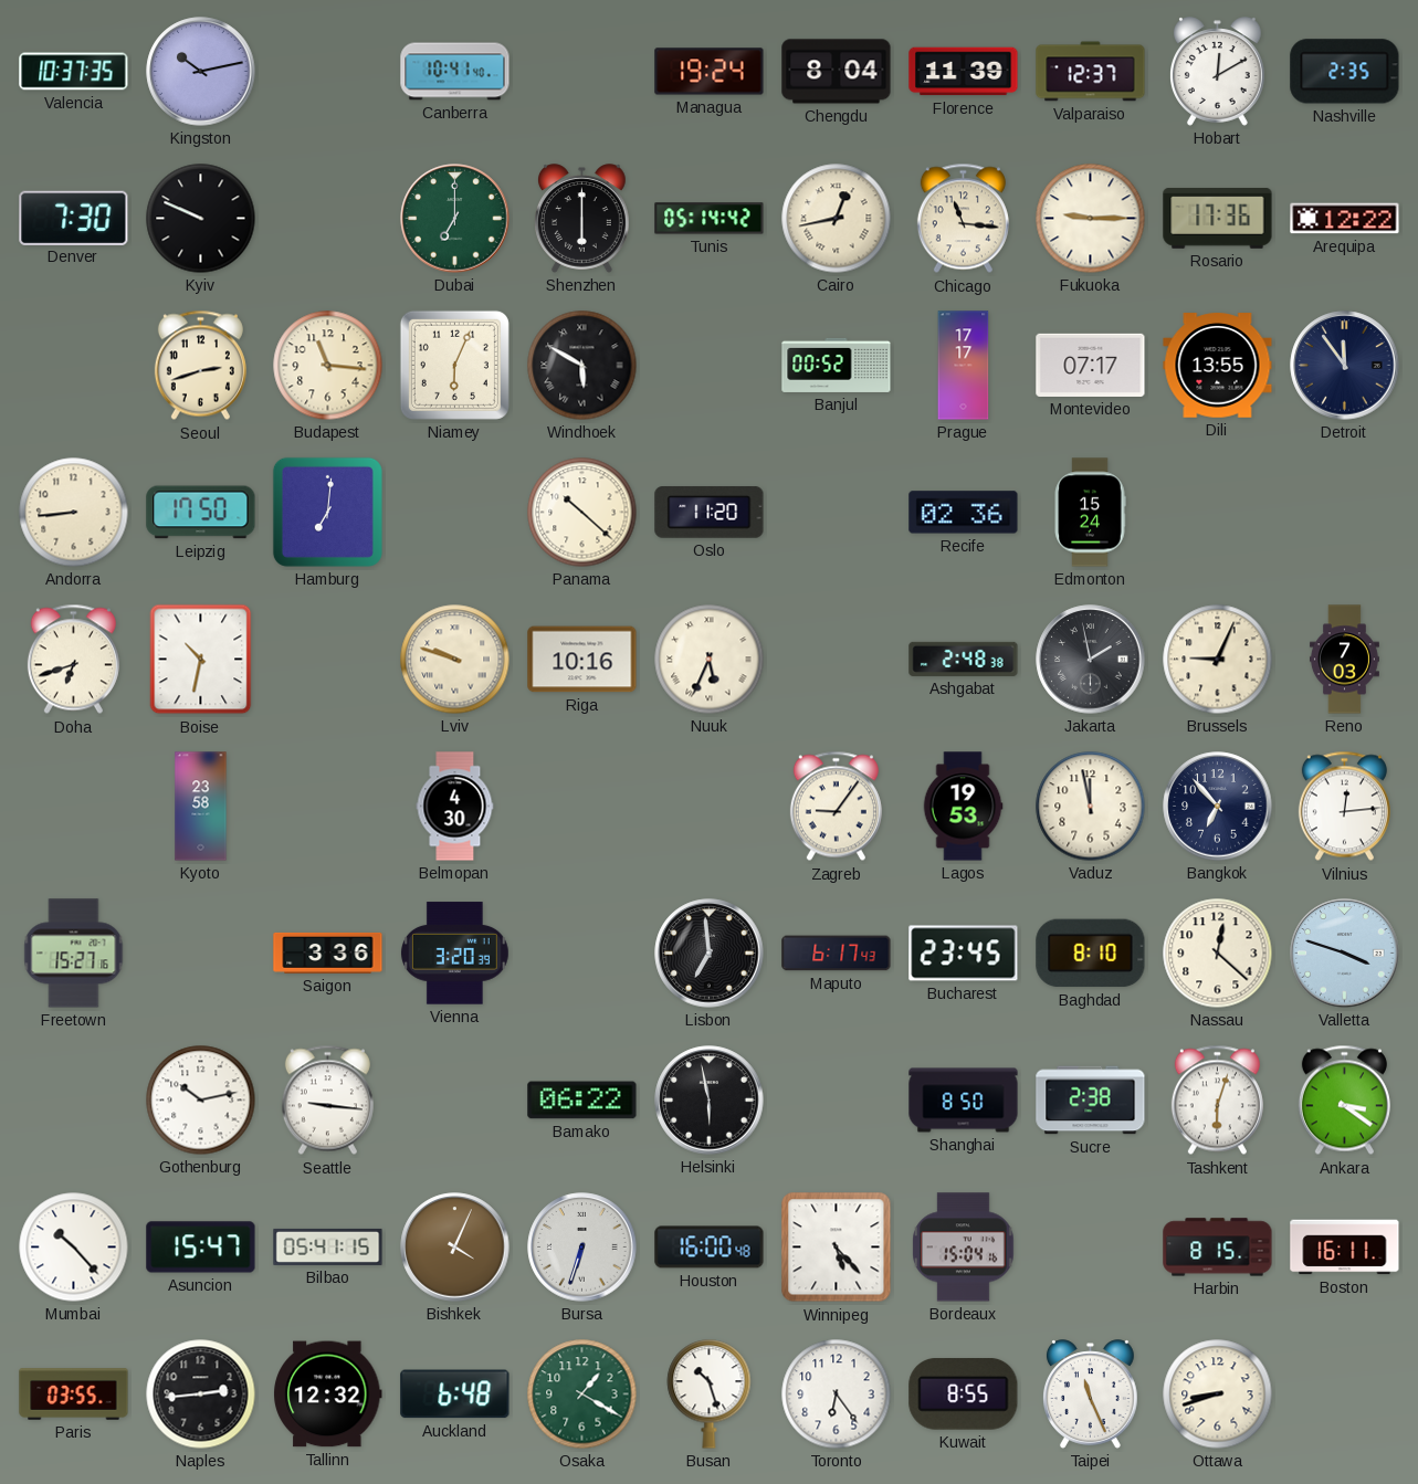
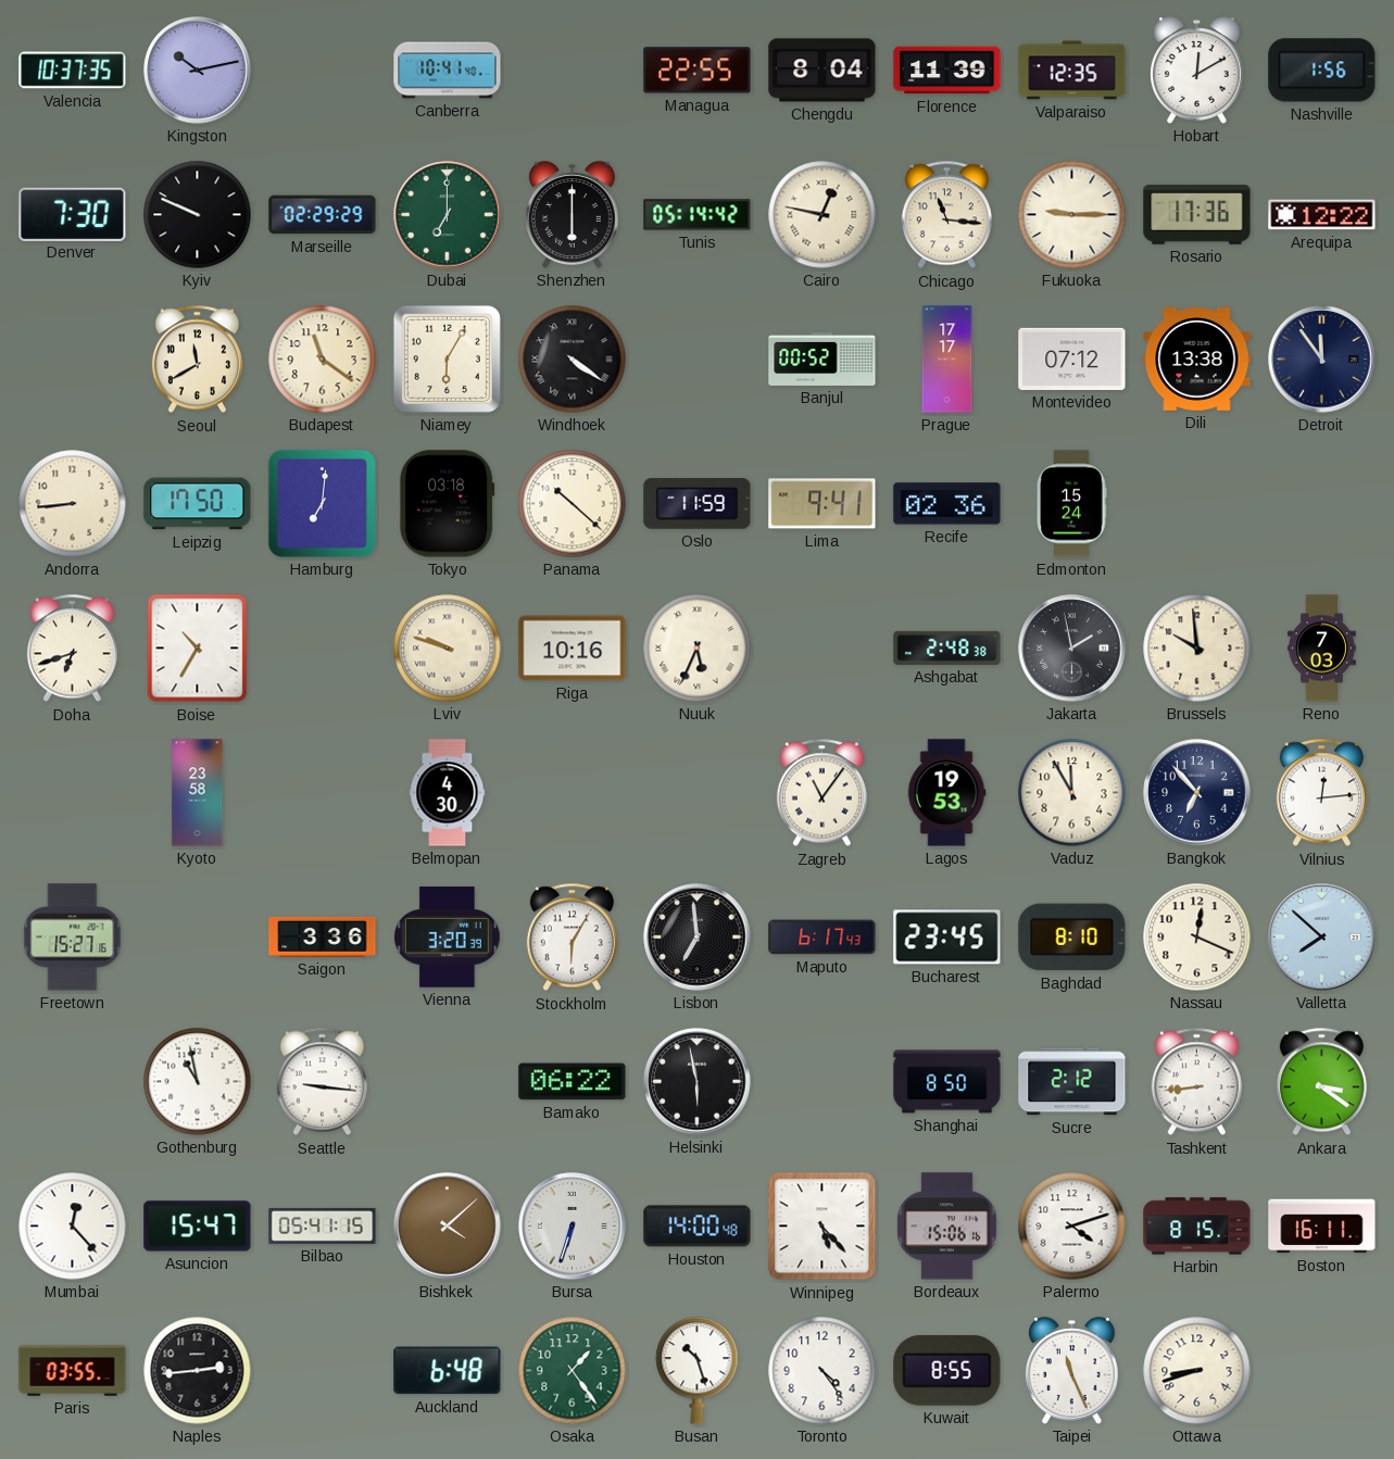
Managua: 19:24 -> 22:55
Valparaiso: 12:37 -> 12:35
Nashville: 2:35 -> 1:56
Marseille: none -> 02:29
Cairo: 12:43 -> 12:47
Seoul: 2:42 -> 11:40
Budapest: 11:16 -> 11:21
Niamey: 6:04 -> 6:05
Windhoek: 5:50 -> 4:21
Montevideo: 07:17 -> 07:12
Dili: 13:55 -> 13:38
Tokyo: none -> 03:18
Oslo: 11:20 -> 11:59
Lima: none -> 9:41
Boise: 10:32 -> 10:35
Brussels: 9:04 -> 9:59
Zagreb: 9:06 -> 11:06
Vaduz: 11:58 -> 11:55
Stockholm: none -> 6:05
Nassau: 12:22 -> 12:19
Valletta: 3:48 -> 7:52
Gothenburg: 10:13 -> 10:58
Sucre: 2:38 -> 2:12
Tashkent: 6:03 -> 8:44
Mumbai: 10:23 -> 12:23
Bishkek: 4:04 -> 4:08
Houston: 16:00 -> 14:00
Bordeaux: 15:04 -> 15:06
Palermo: none -> 4:12
Tallinn: 12:32 -> none
Osaka: 1:20 -> 1:24
Toronto: 6:24 -> 4:24
